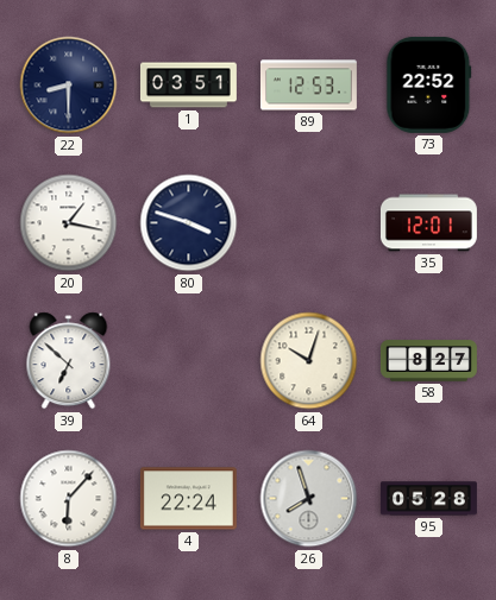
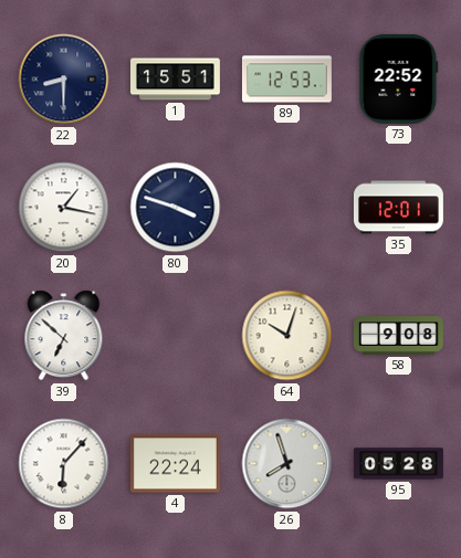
1: 03:51 -> 15:51
58: 8:27 -> 9:08
